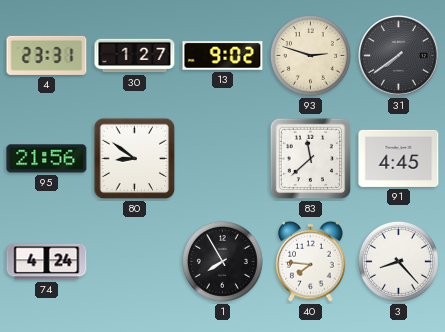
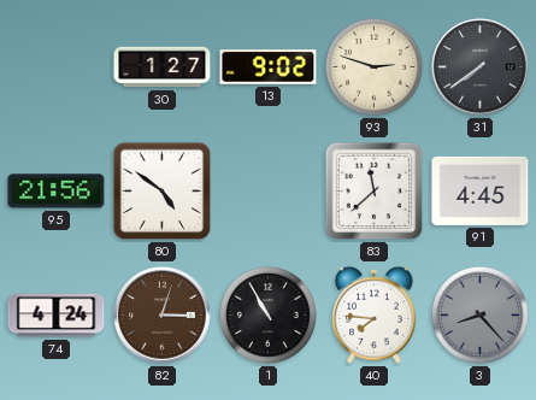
4: 23:31 -> none
80: 8:51 -> 4:51
82: none -> 3:03
1: 7:55 -> 10:55
3 dial: white -> grey
